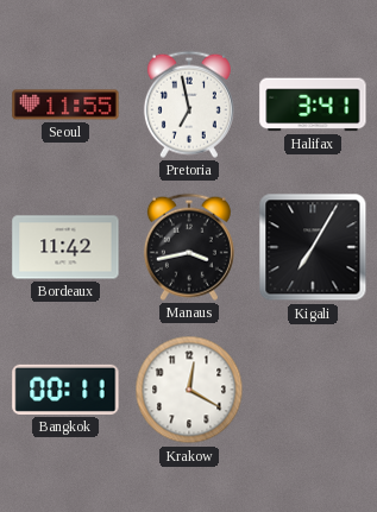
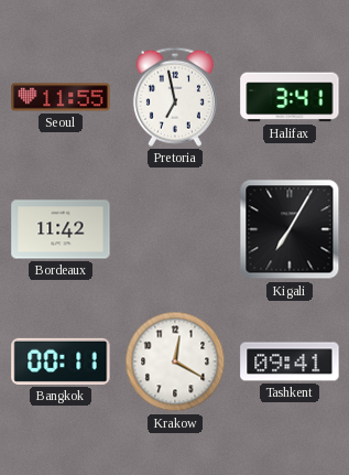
Manaus: 3:43 -> none
Tashkent: none -> 09:41
